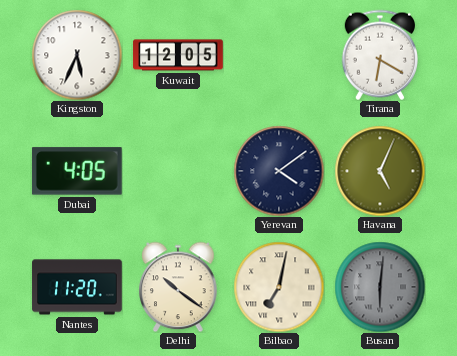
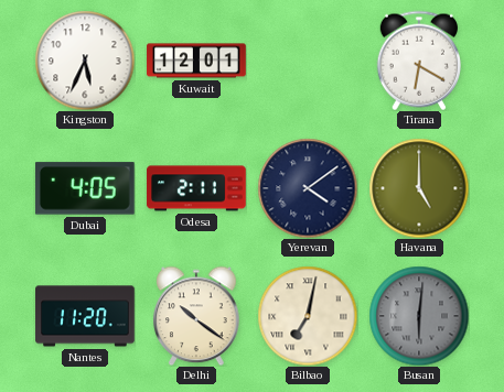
Kuwait: 12:05 -> 12:01
Odesa: none -> 2:11
Havana: 5:04 -> 5:00
